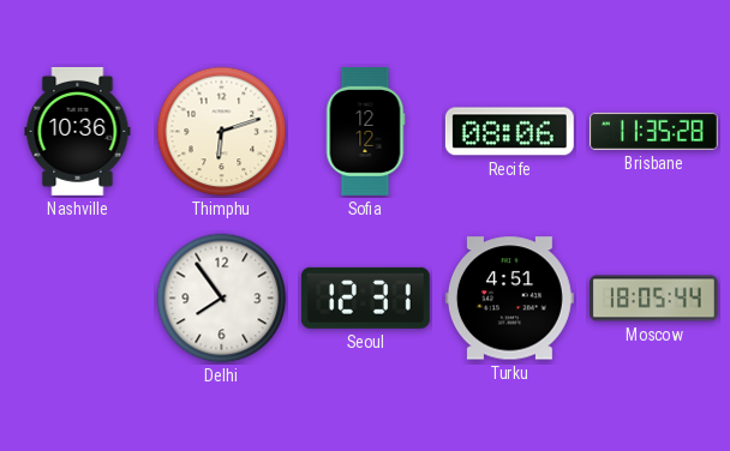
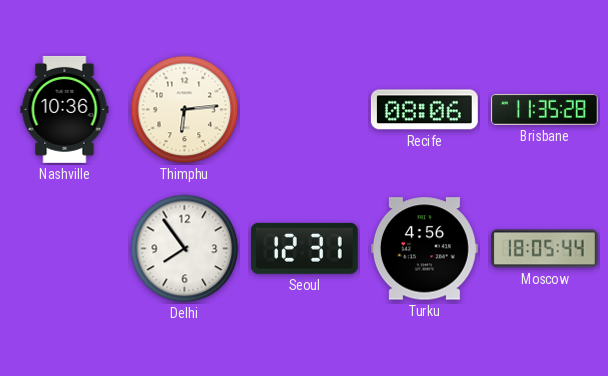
Thimphu: 6:12 -> 6:14
Sofia: 12:12 -> none
Turku: 4:51 -> 4:56
